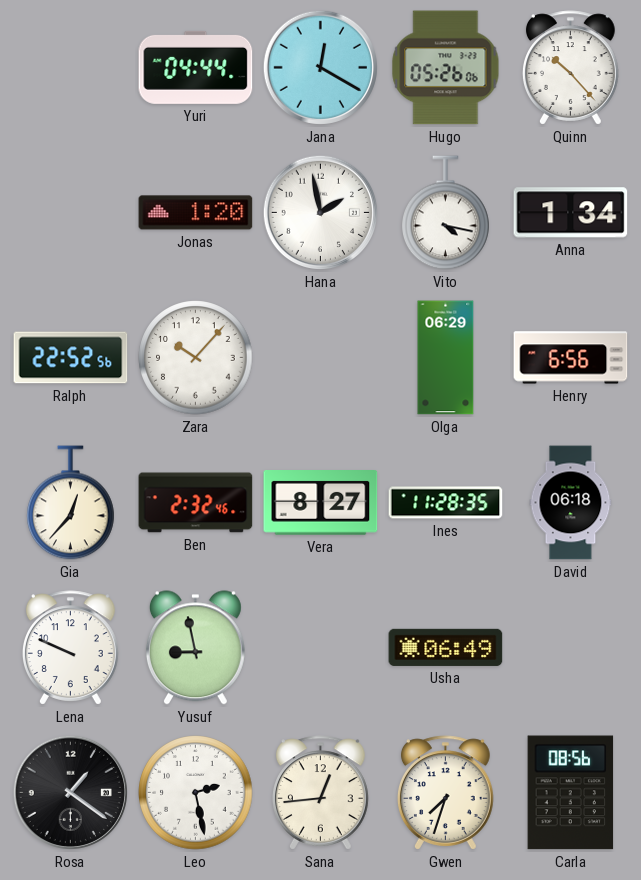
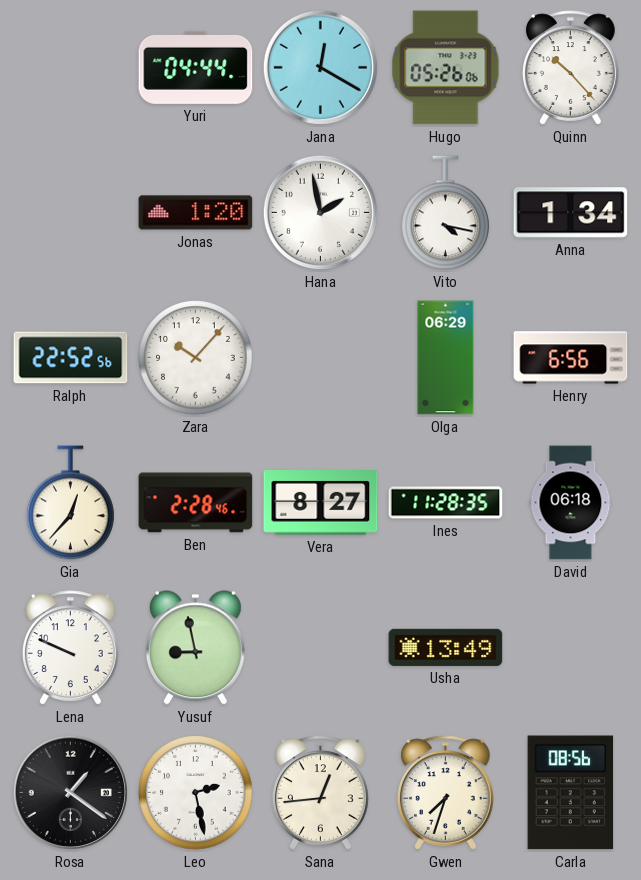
Ben: 2:32 -> 2:28
Usha: 06:49 -> 13:49
